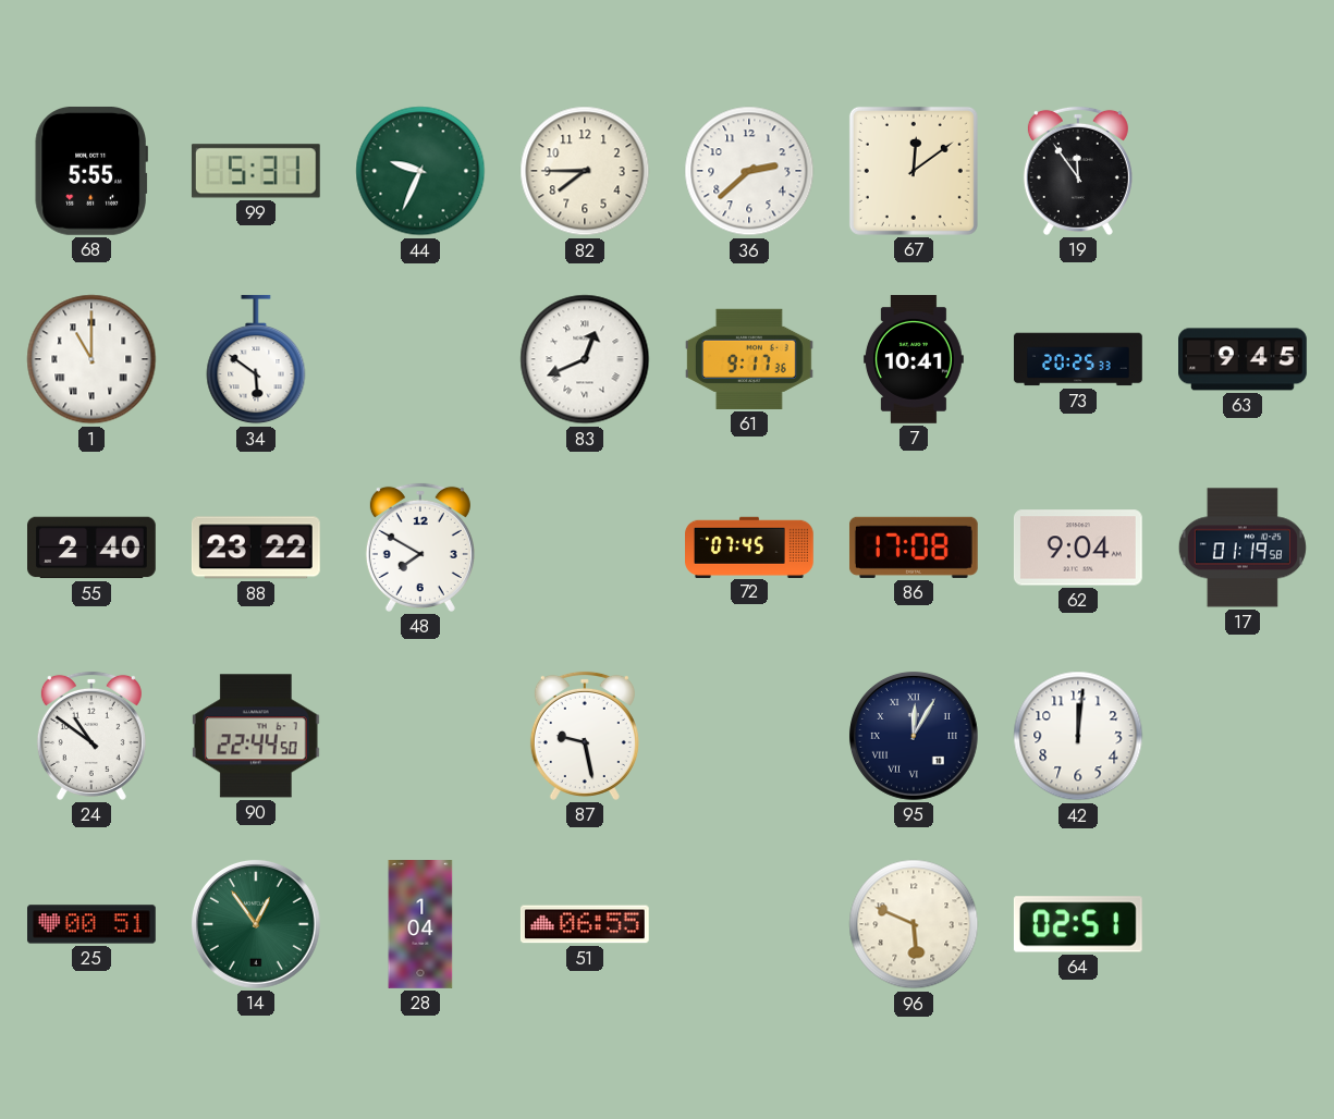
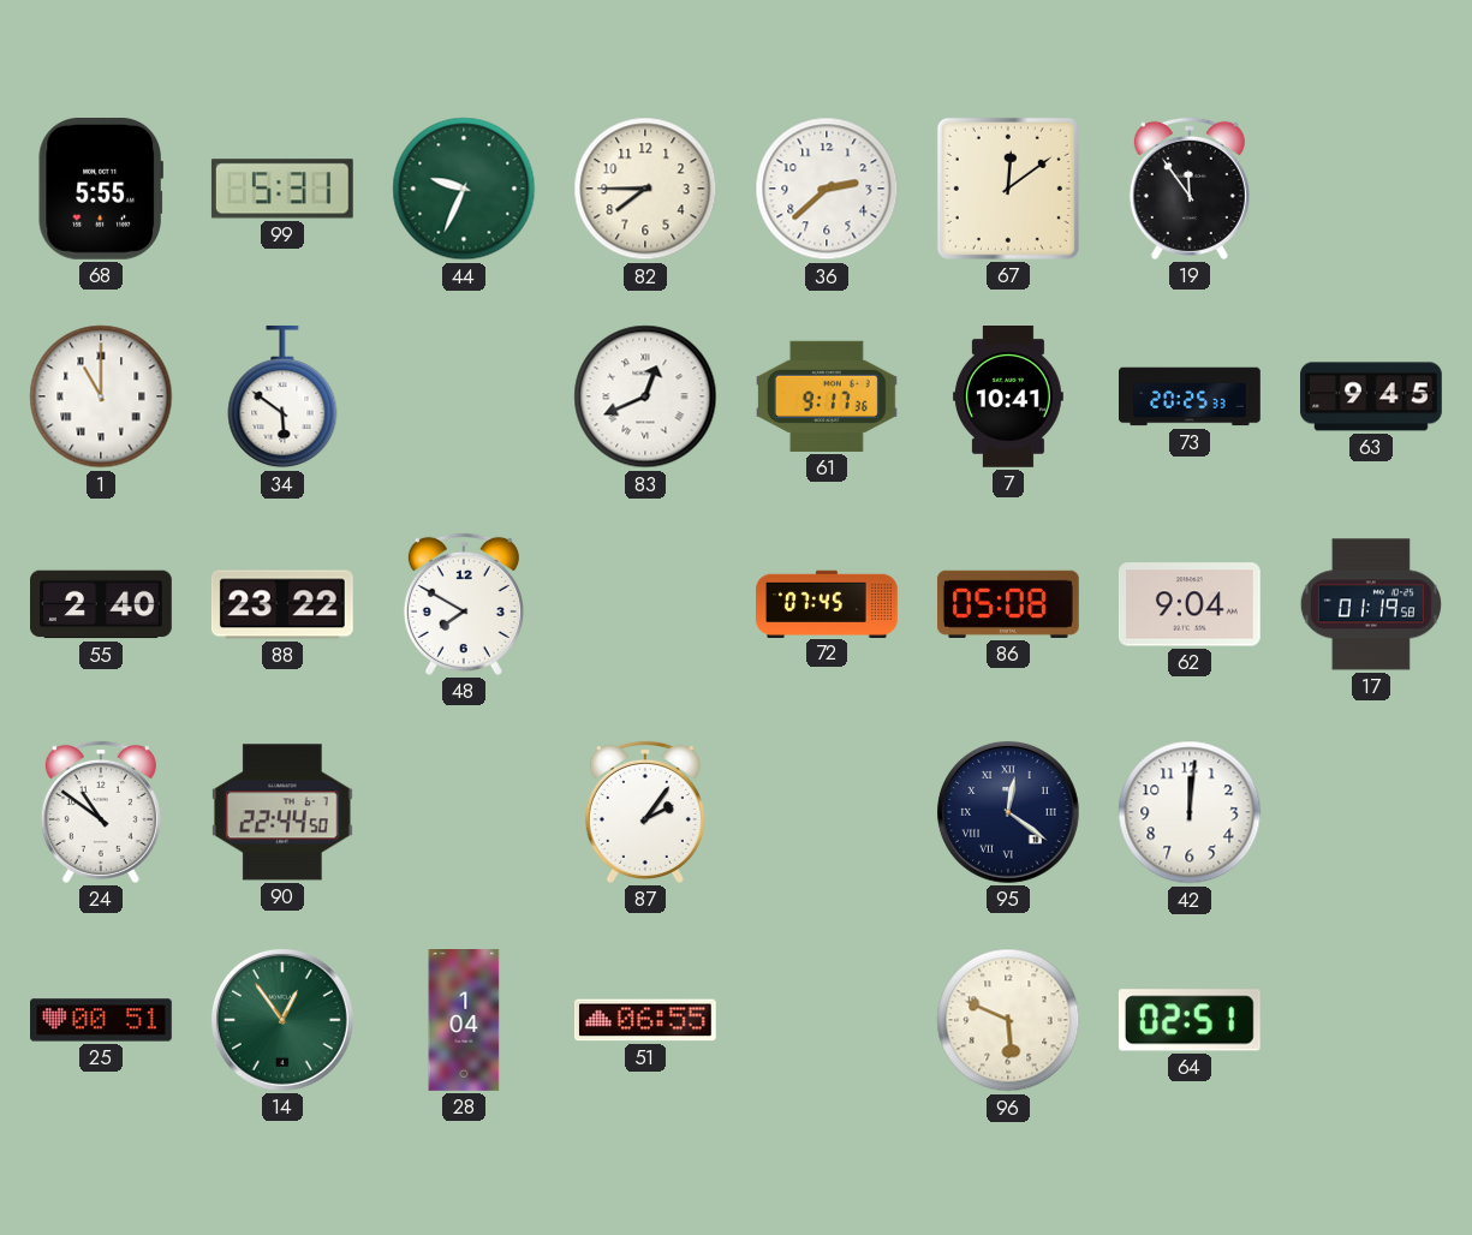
86: 17:08 -> 05:08
87: 9:28 -> 2:06
95: 12:05 -> 12:21
